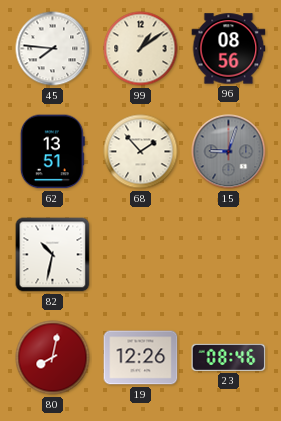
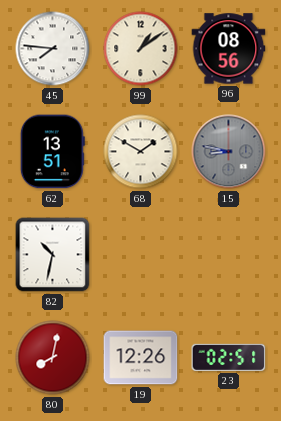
68: 1:53 -> 1:50
15: 9:03 -> 8:47
23: 08:46 -> 02:51
